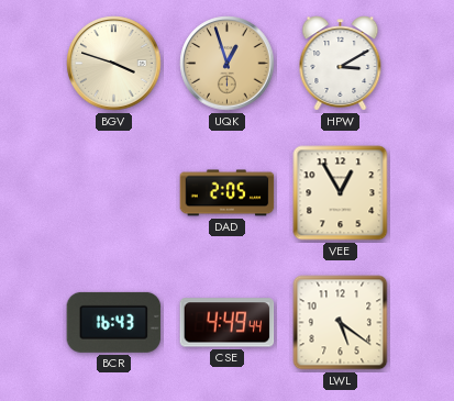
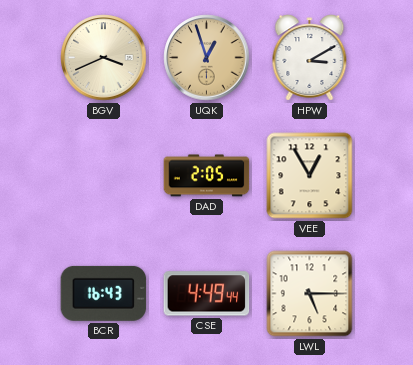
BGV: 3:48 -> 3:41
LWL: 5:21 -> 5:15
